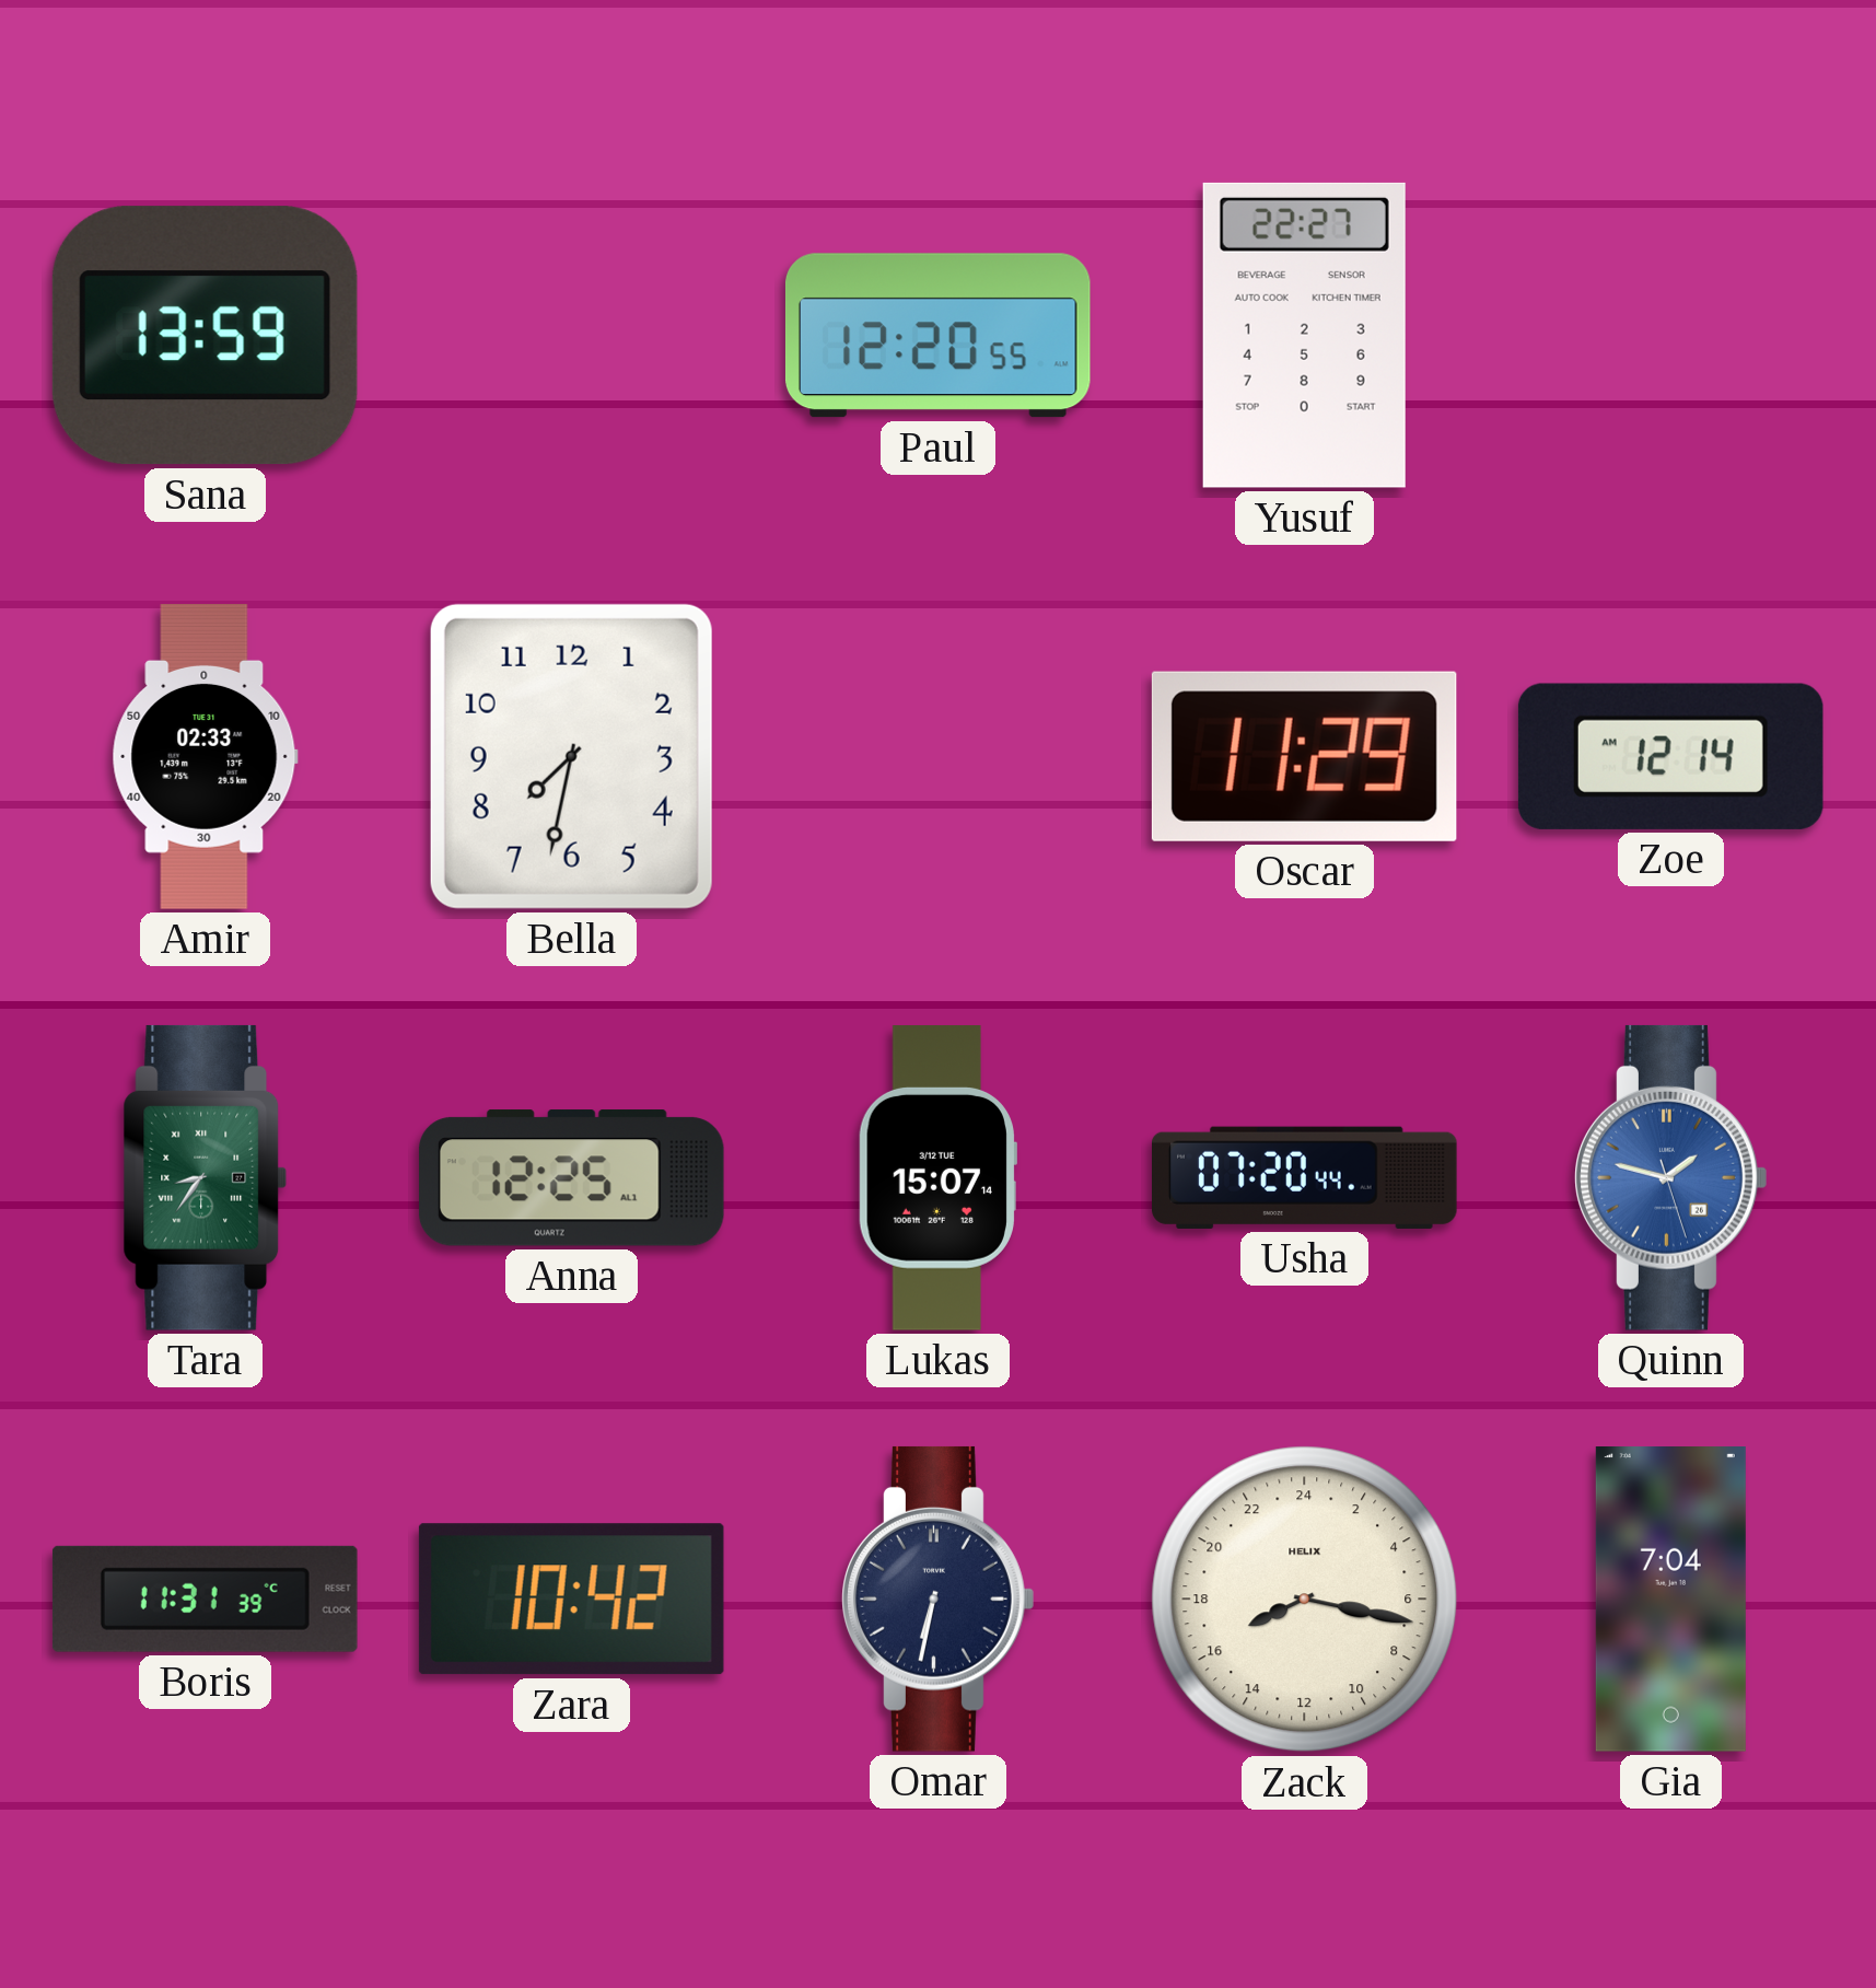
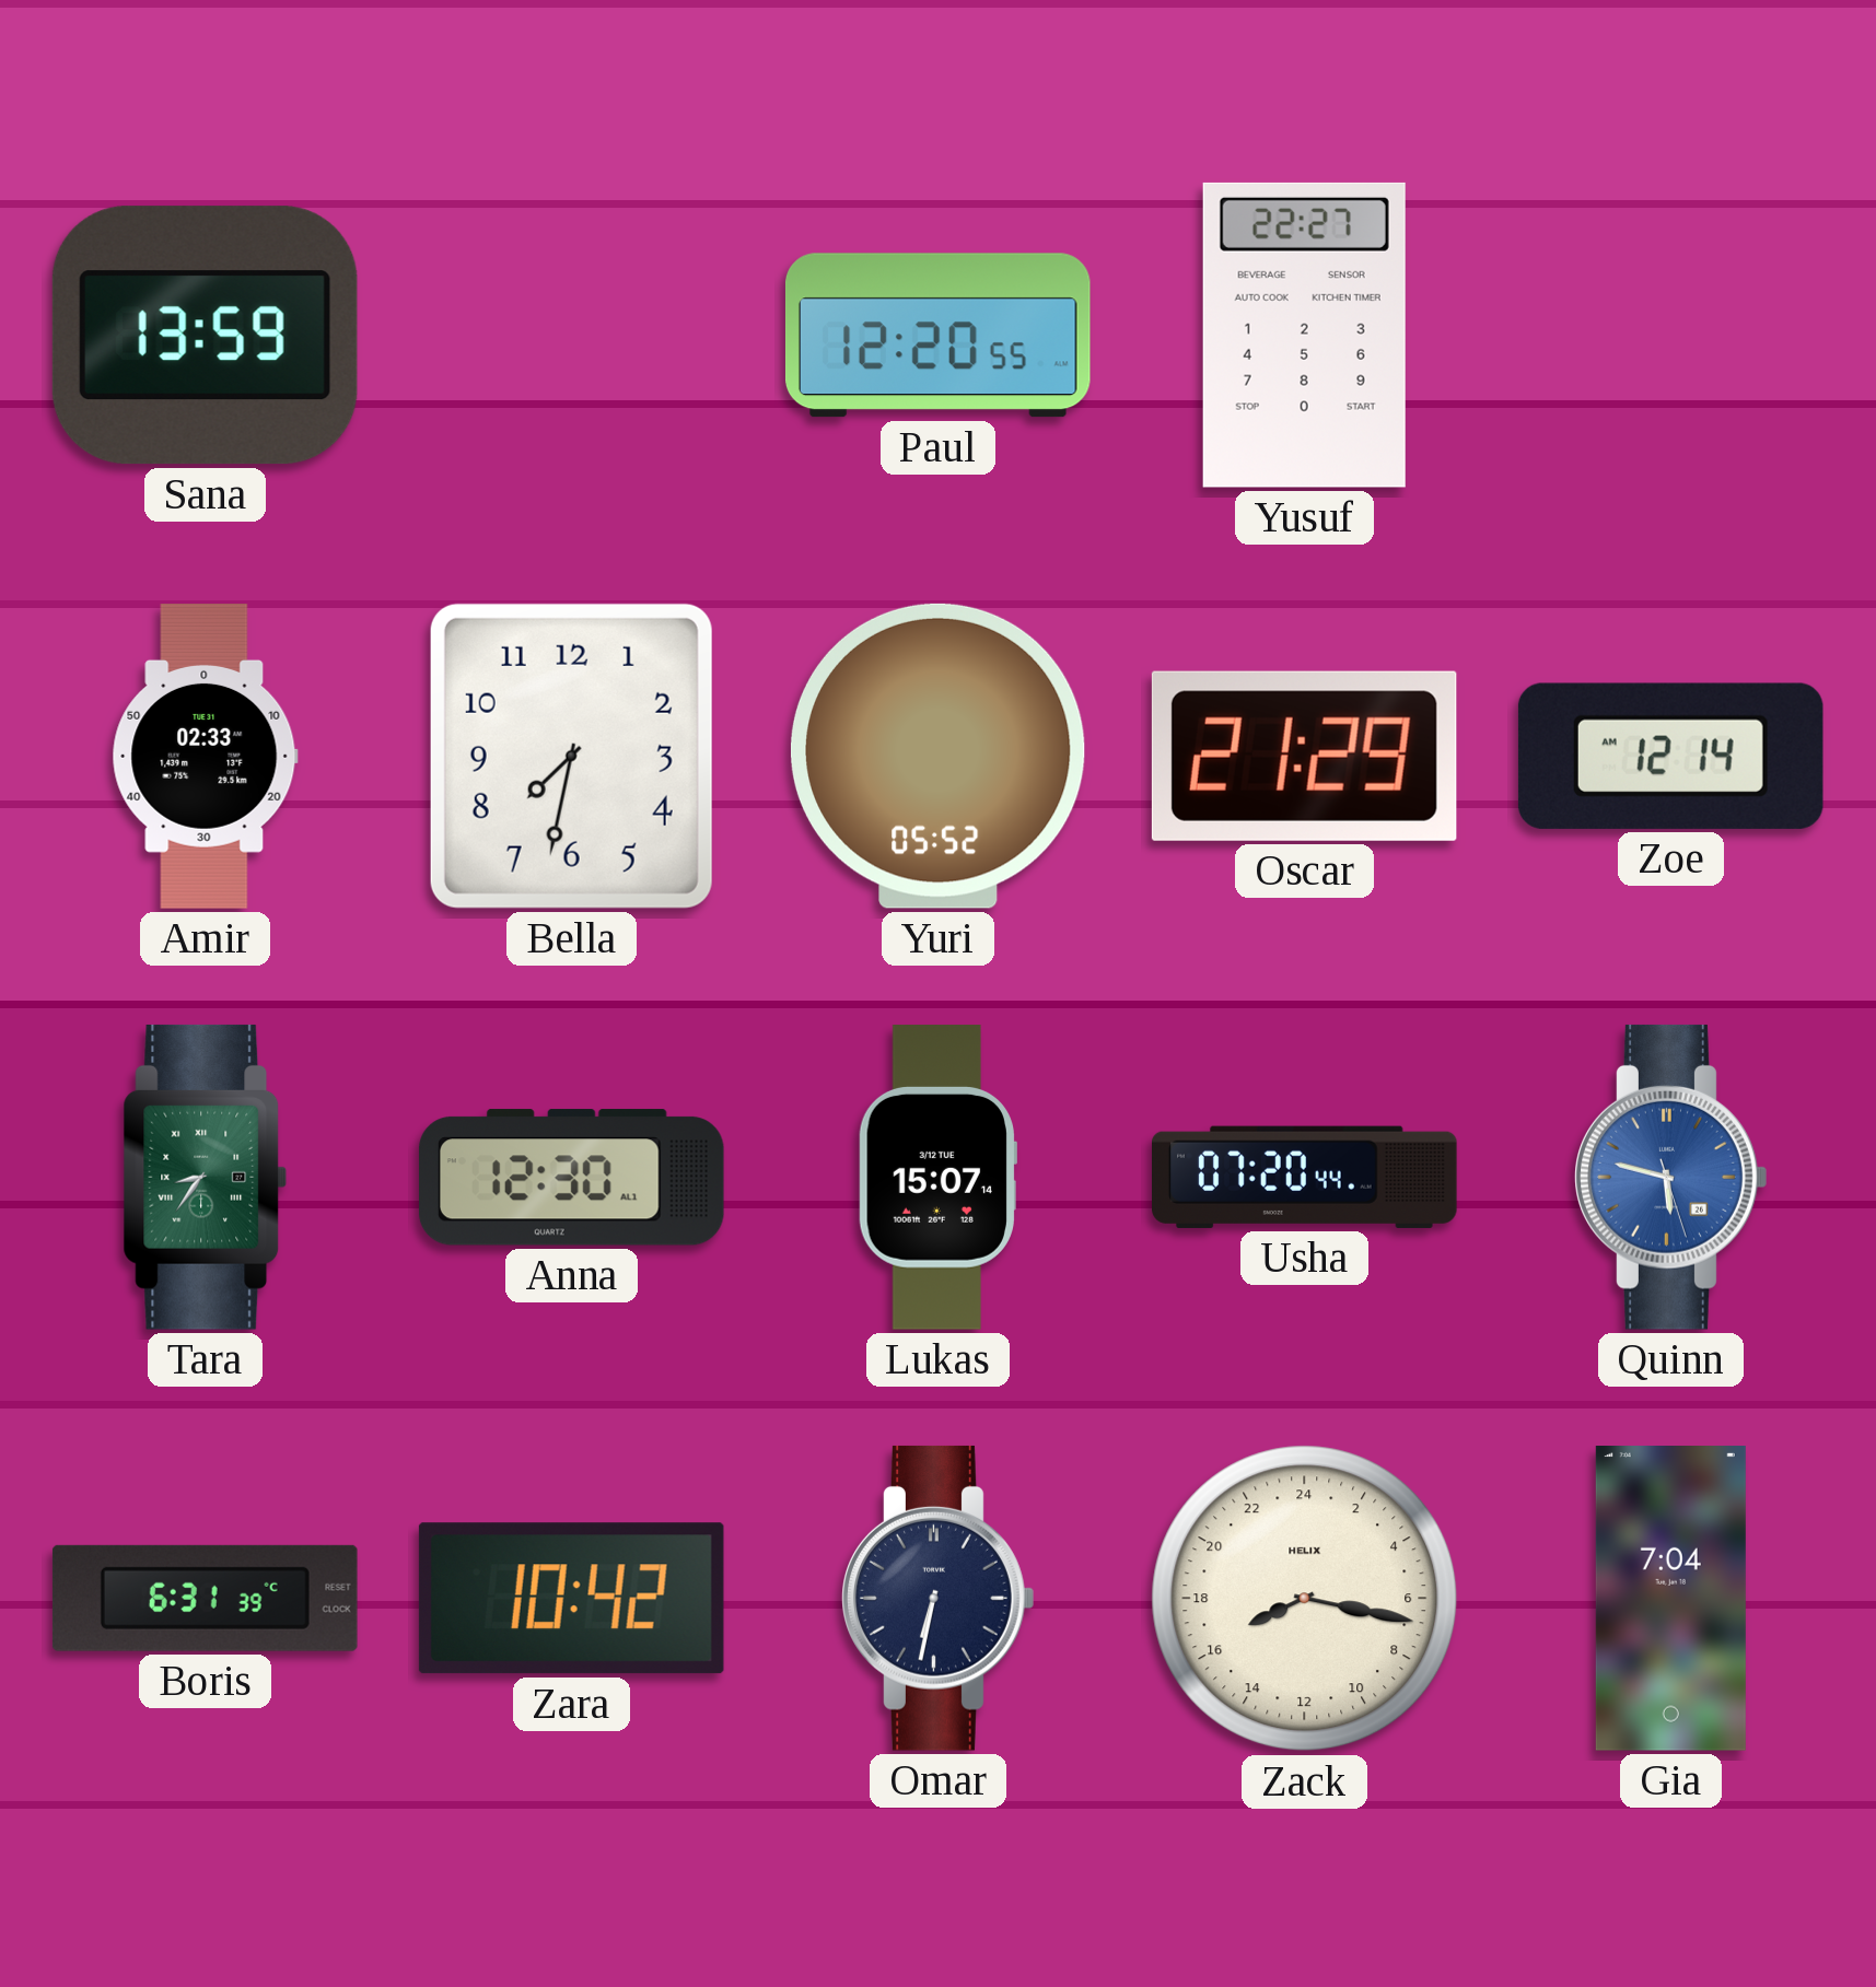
Yuri: none -> 05:52
Oscar: 11:29 -> 21:29
Anna: 12:25 -> 12:30
Quinn: 1:47 -> 5:47
Boris: 11:31 -> 6:31
